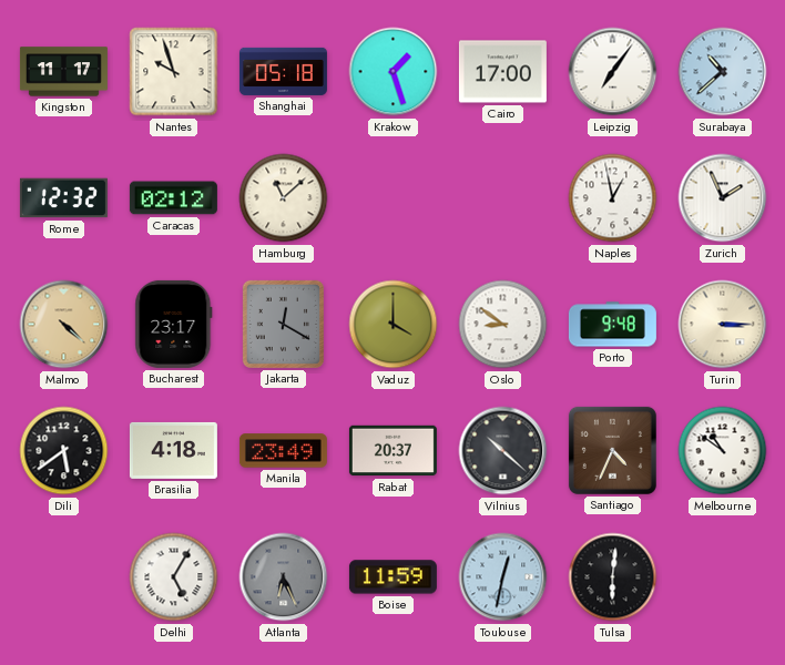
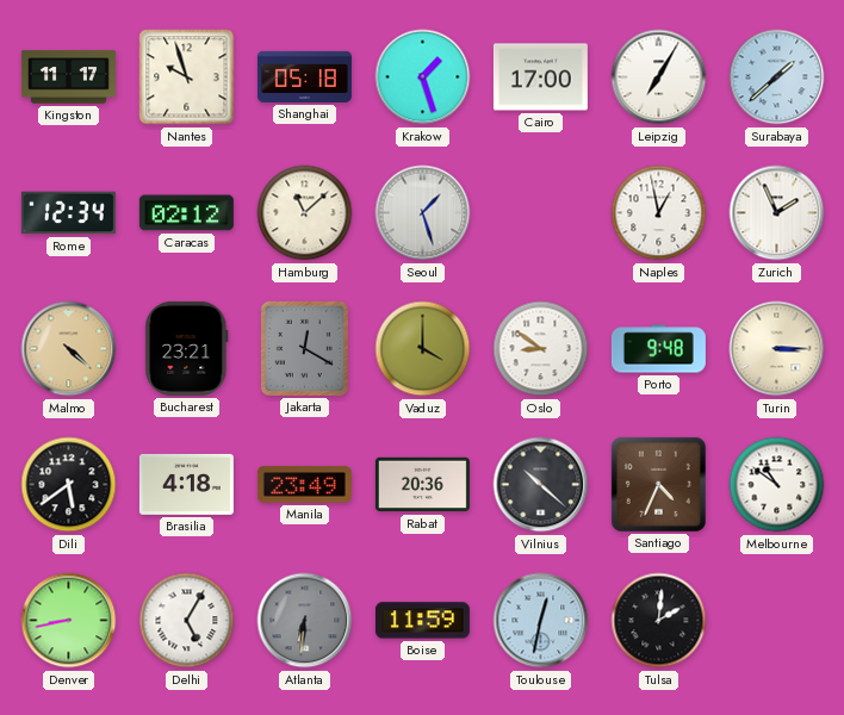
Leipzig: 7:06 -> 7:05
Surabaya: 10:38 -> 1:38
Rome: 12:32 -> 12:34
Seoul: none -> 1:27
Bucharest: 23:17 -> 23:21
Rabat: 20:37 -> 20:36
Denver: none -> 8:43
Atlanta: 6:26 -> 6:31
Tulsa: 6:01 -> 2:01
